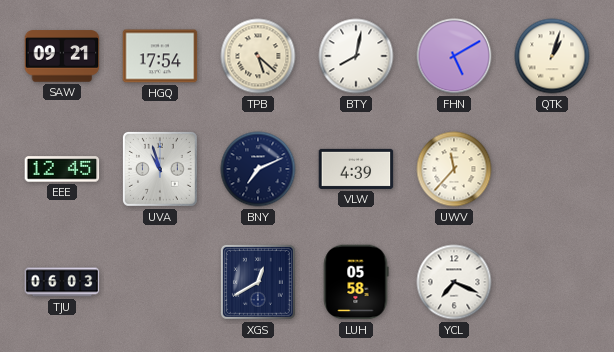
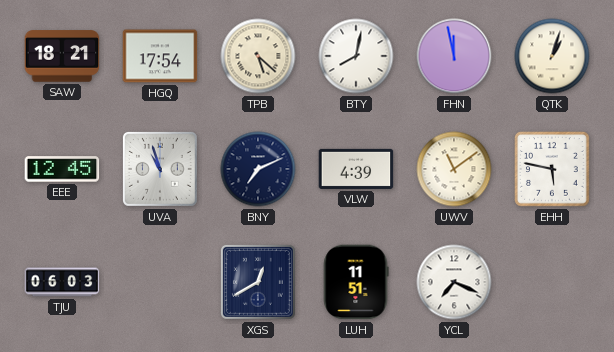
SAW: 09:21 -> 18:21
FHN: 5:10 -> 11:58
UWV: 11:37 -> 11:09
EHH: none -> 5:47
LUH: 05:58 -> 11:51
